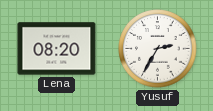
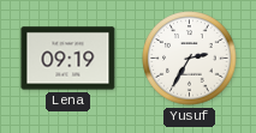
Lena: 08:20 -> 09:19
